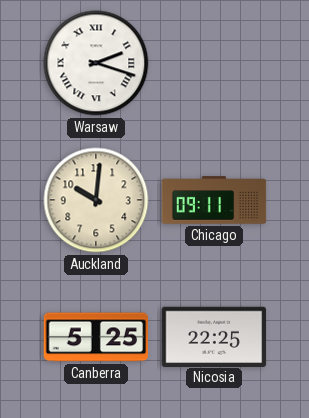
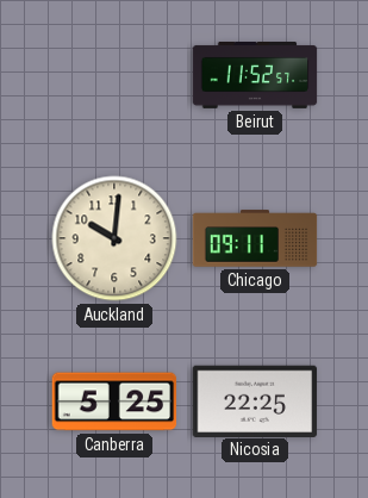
Warsaw: 2:18 -> none
Beirut: none -> 11:52
